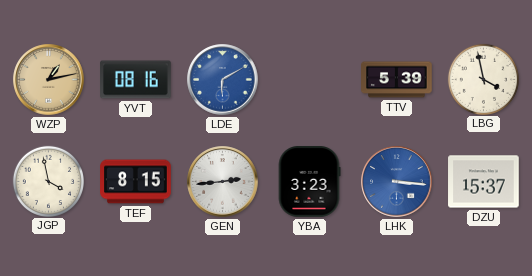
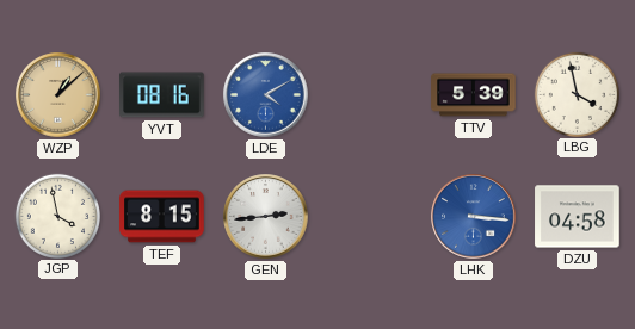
WZP: 1:13 -> 1:08
LDE: 6:10 -> 4:10
YBA: 3:23 -> none
DZU: 15:37 -> 04:58
